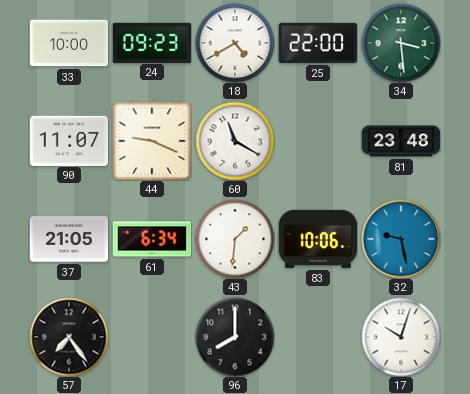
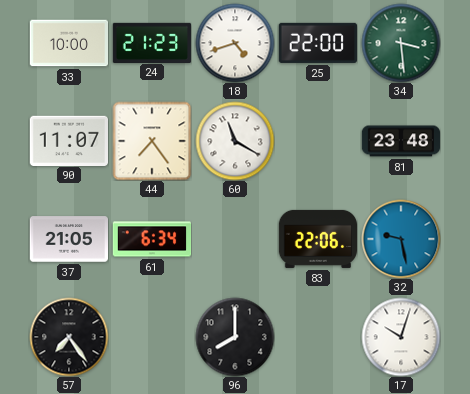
24: 09:23 -> 21:23
18: 4:40 -> 4:42
44: 9:19 -> 7:24
43: 1:31 -> none
83: 10:06 -> 22:06
